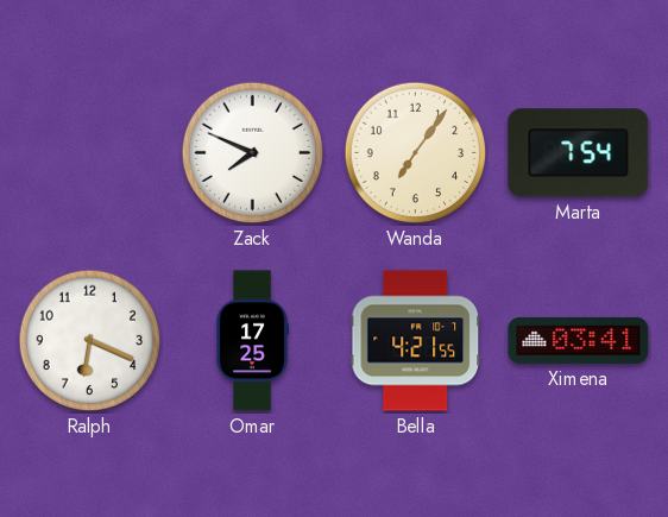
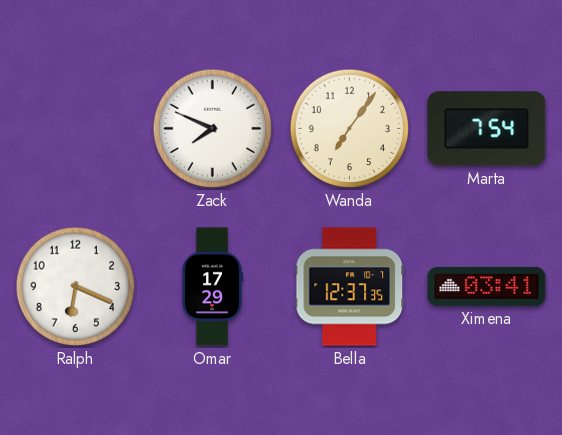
Omar: 17:25 -> 17:29
Bella: 4:21 -> 12:37
